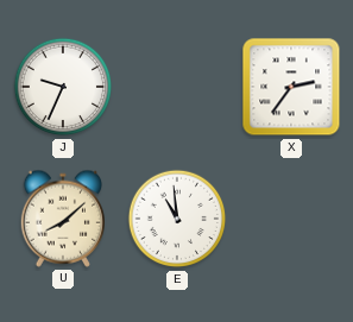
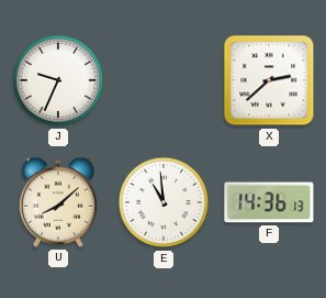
X: 2:36 -> 2:38
F: none -> 14:36
